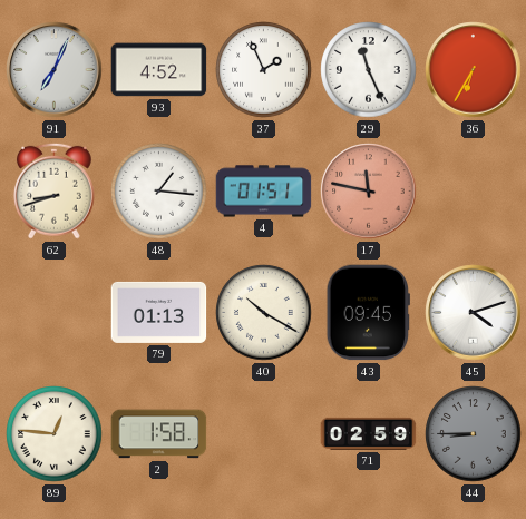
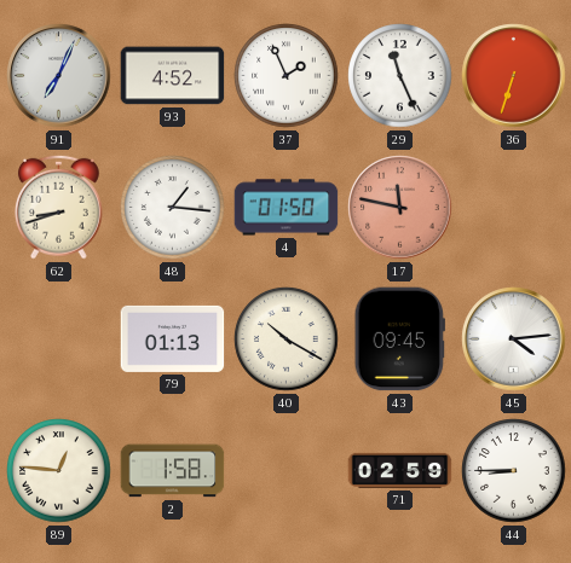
36: 6:35 -> 6:33
4: 01:51 -> 01:50
45: 4:12 -> 4:14
44 dial: grey -> white
